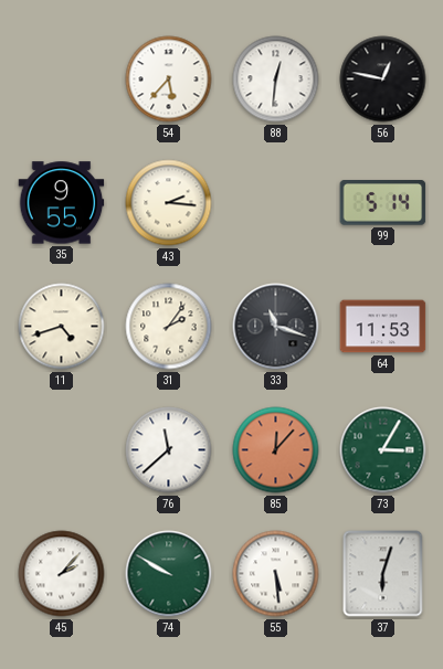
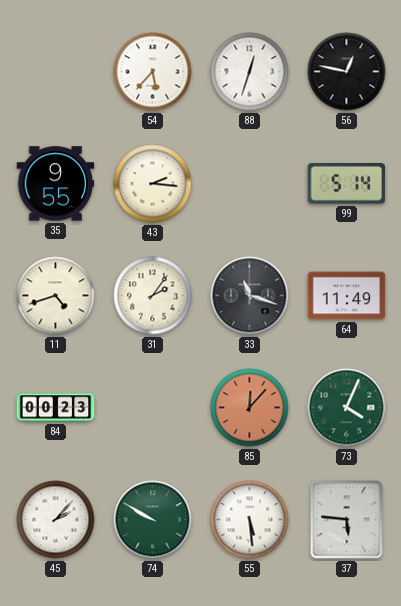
88: 12:31 -> 12:33
64: 11:53 -> 11:49
84: none -> 00:23
76: 11:38 -> none
73: 3:05 -> 4:04
37: 6:03 -> 5:46
